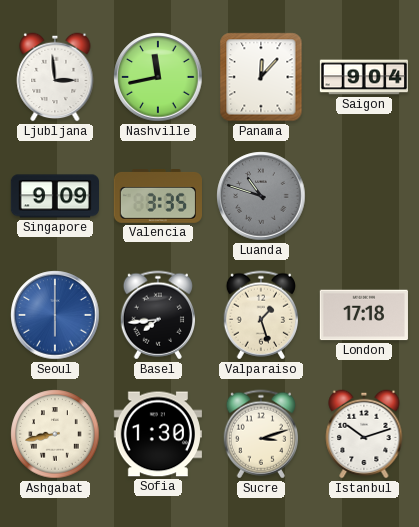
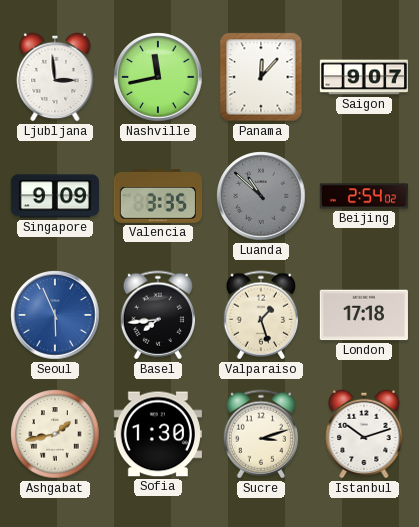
Saigon: 9:04 -> 9:07
Luanda: 10:48 -> 10:52
Beijing: none -> 2:54
Seoul: 6:00 -> 5:56
Ashgabat: 8:43 -> 1:43
